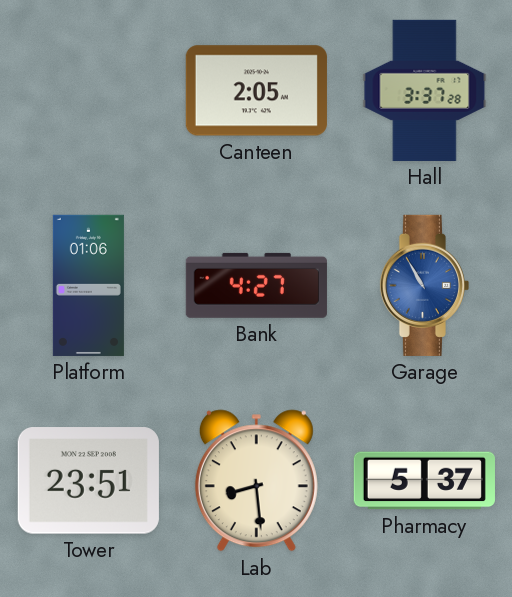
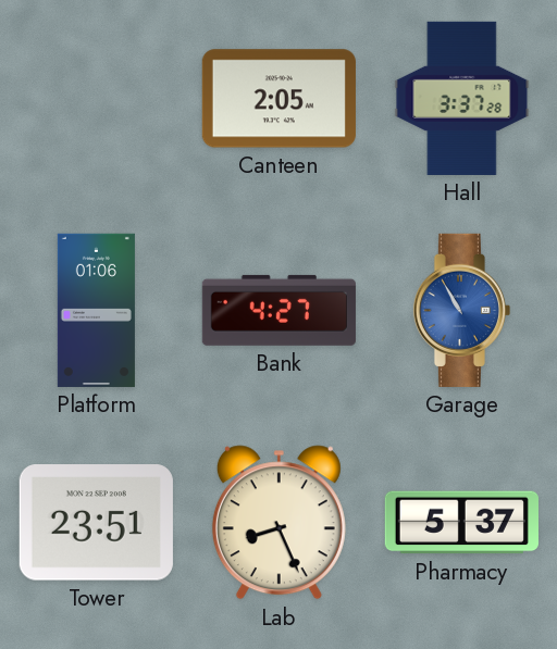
Lab: 8:29 -> 8:26
